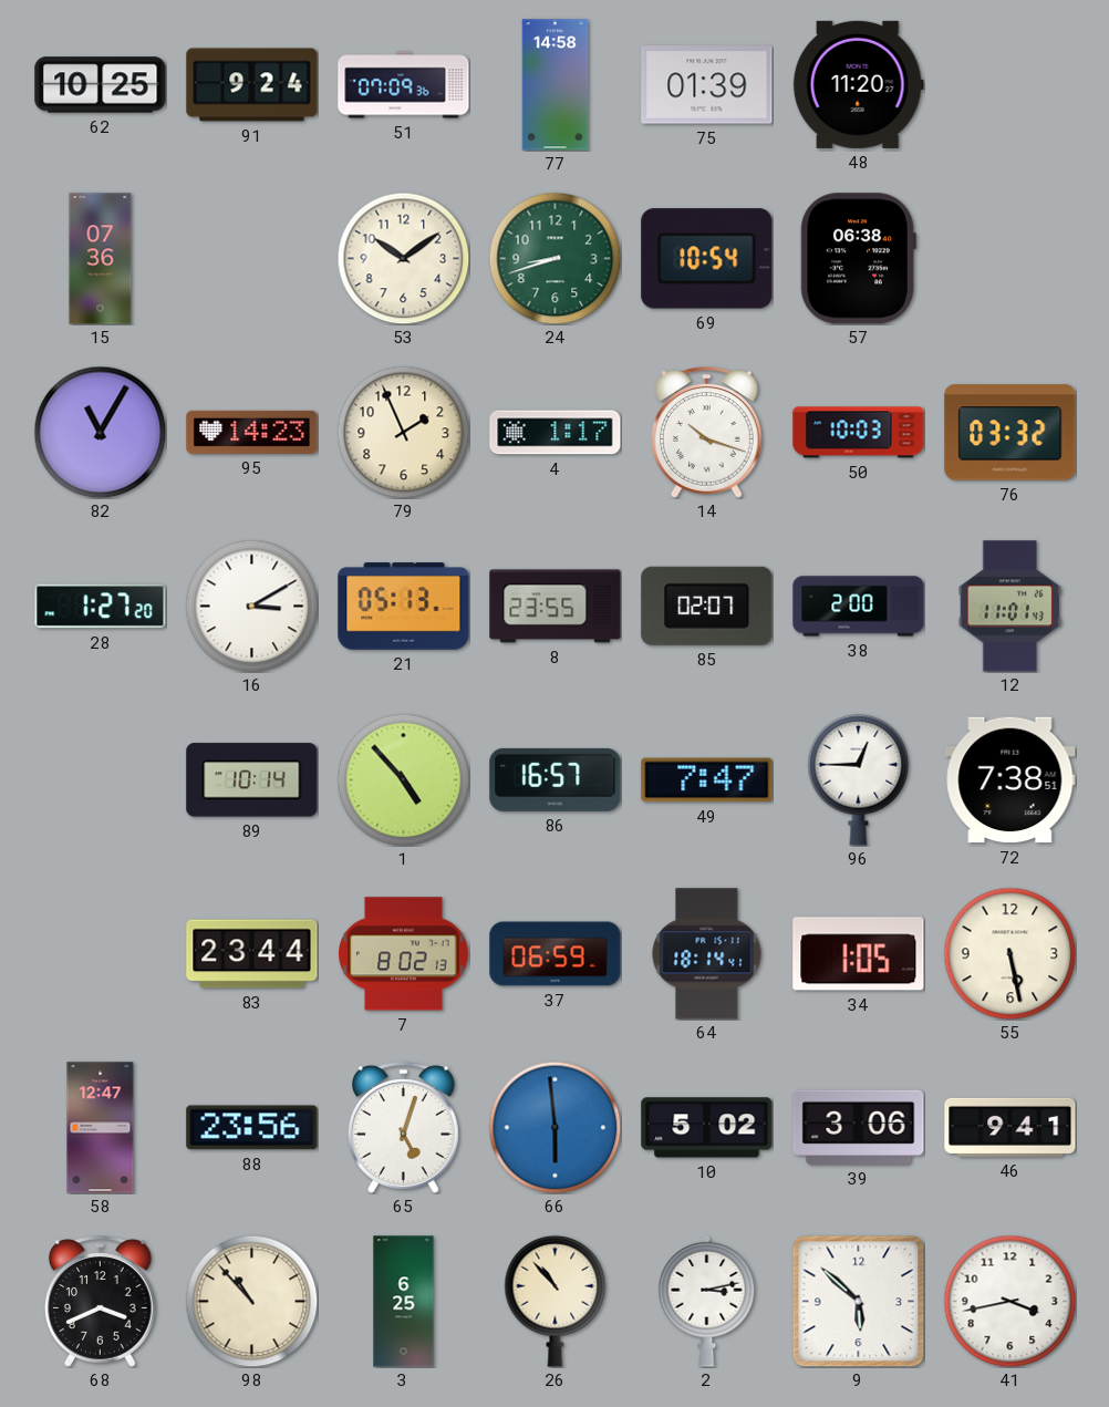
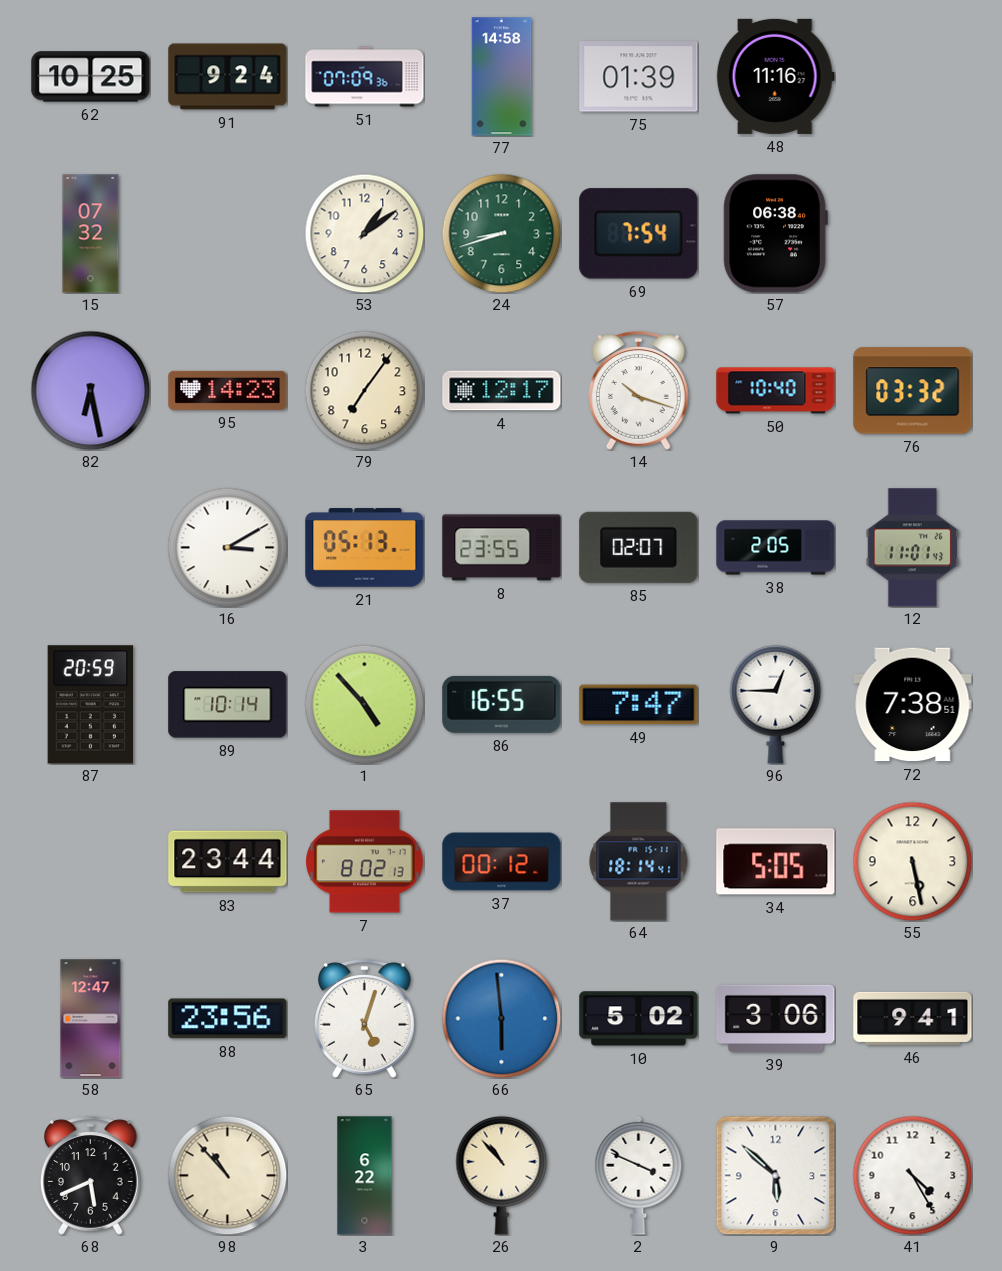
48: 11:20 -> 11:16
15: 07:36 -> 07:32
53: 10:09 -> 1:09
69: 10:54 -> 7:54
82: 11:05 -> 6:28
79: 1:56 -> 7:06
4: 1:17 -> 12:17
50: 10:03 -> 10:40
28: 1:27 -> none
38: 2:00 -> 2:05
87: none -> 20:59
86: 16:57 -> 16:55
37: 06:59 -> 00:12
34: 1:05 -> 5:05
68: 3:41 -> 5:41
3: 6:25 -> 6:22
2: 3:13 -> 3:49
41: 3:43 -> 4:25
